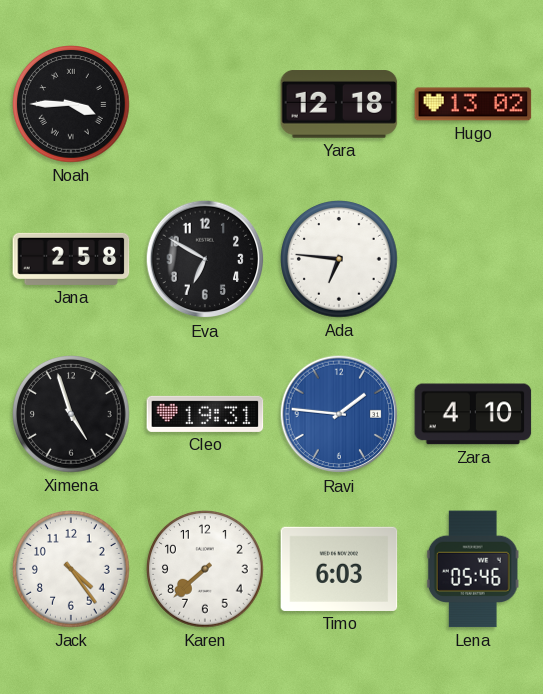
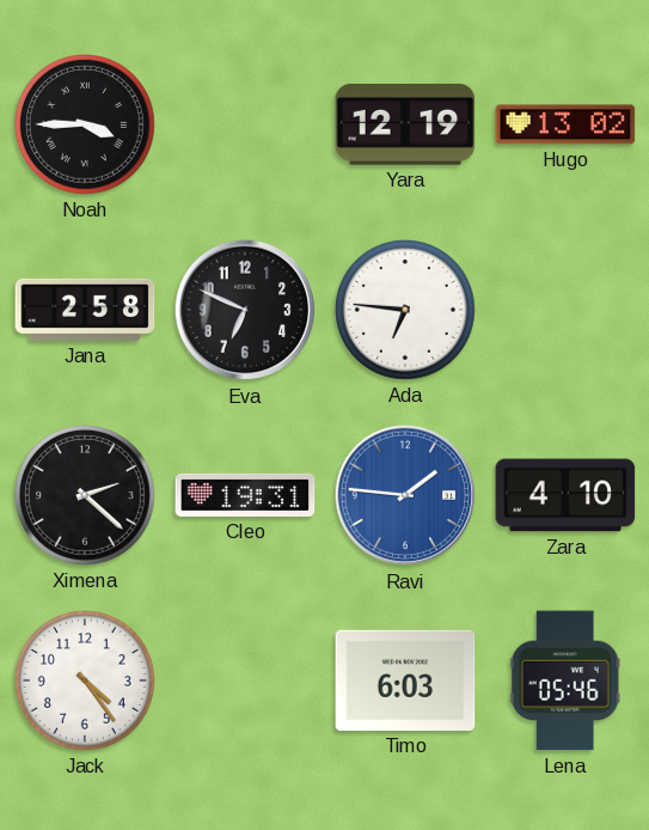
Yara: 12:18 -> 12:19
Eva: 6:50 -> 6:49
Ximena: 4:57 -> 2:22
Karen: 7:38 -> none
